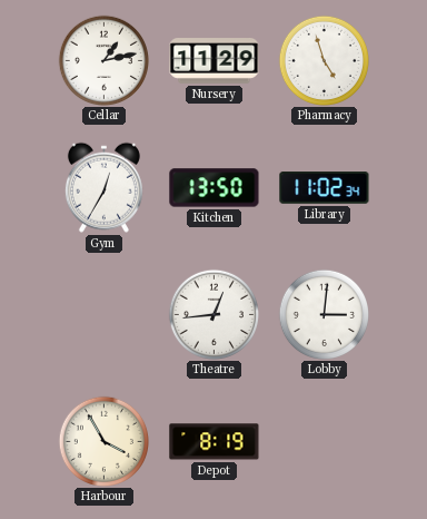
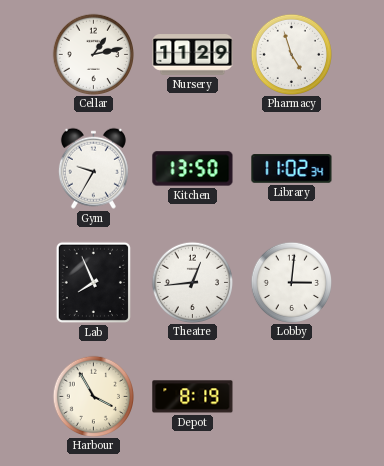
Gym: 12:35 -> 9:35
Lab: none -> 7:56
